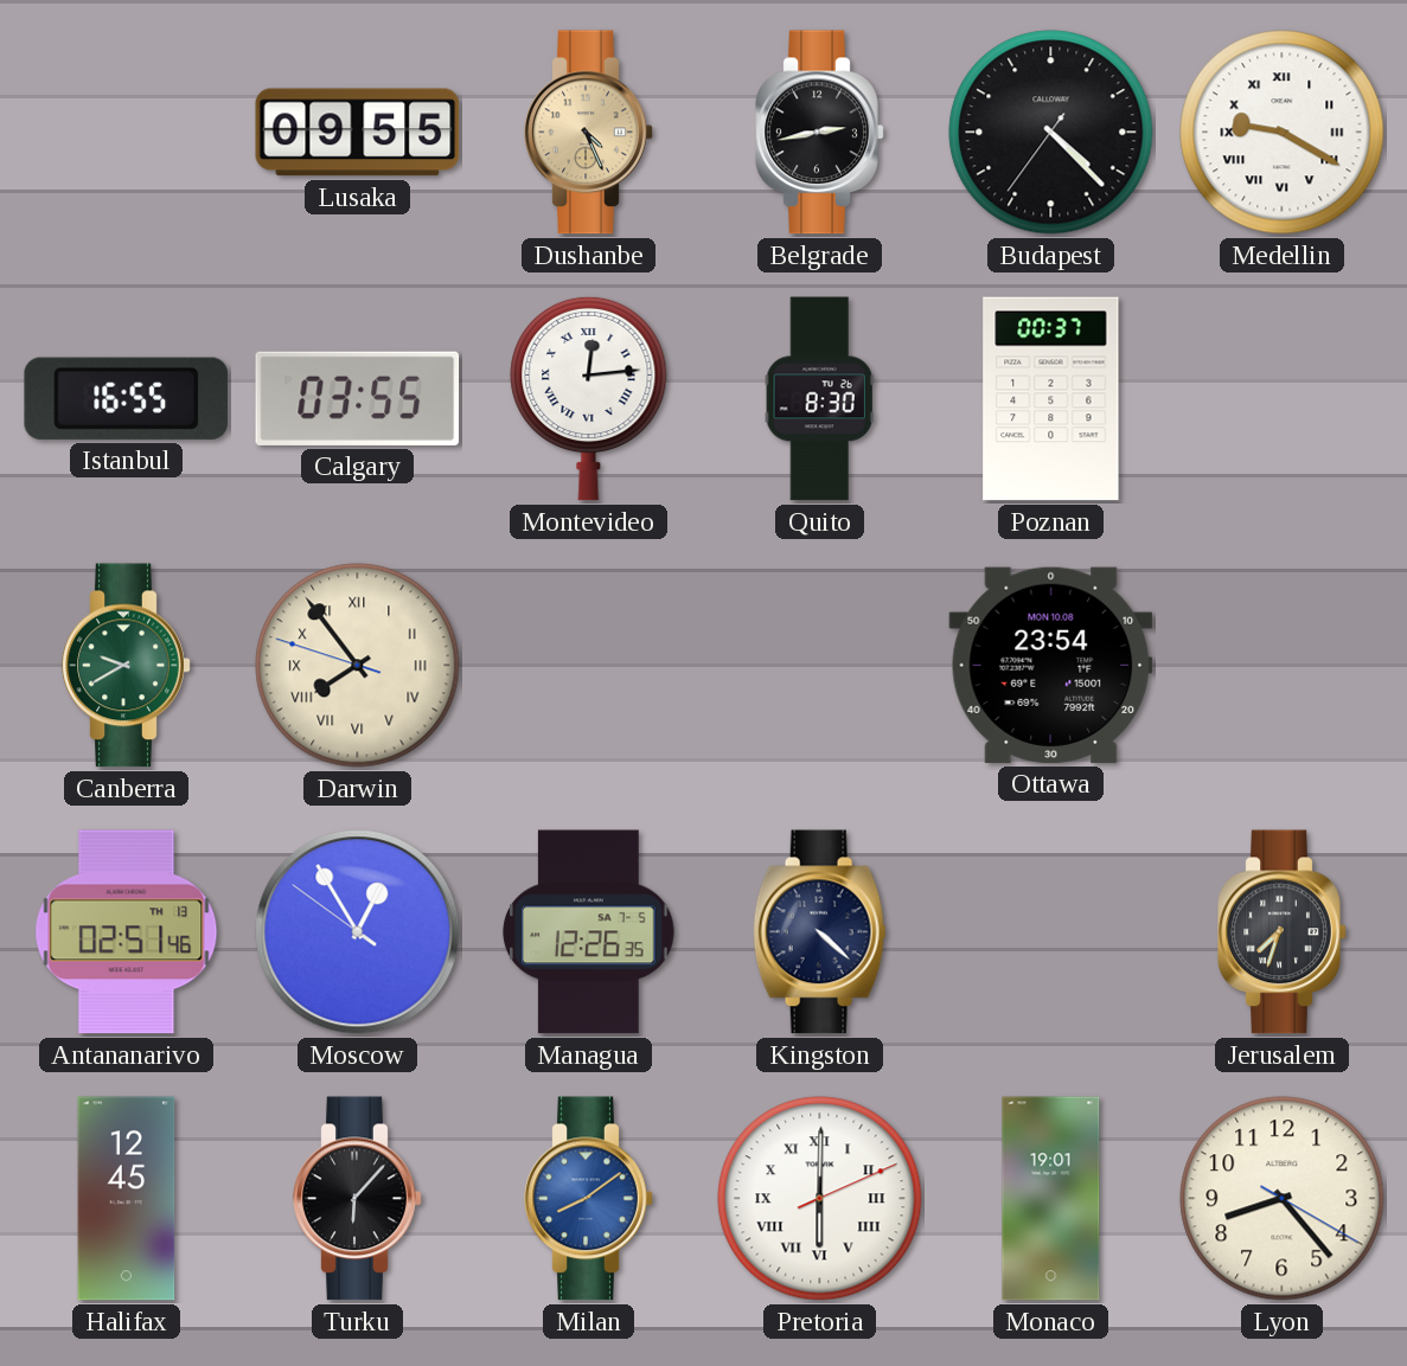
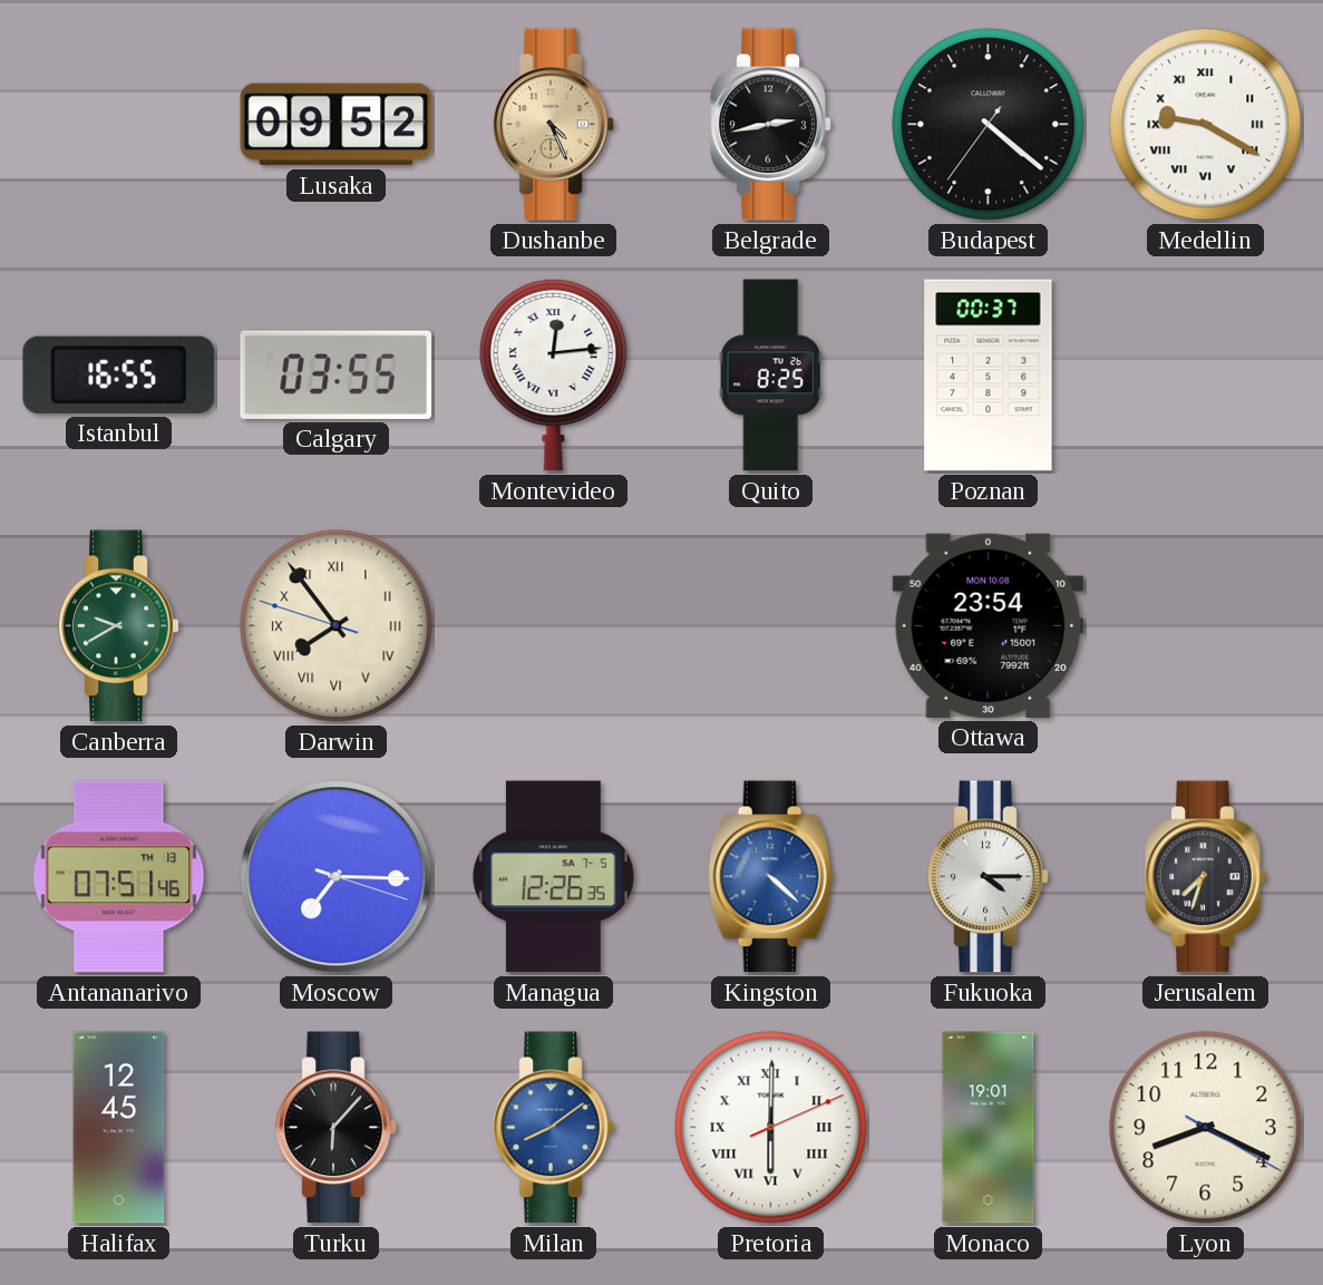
Lusaka: 09:55 -> 09:52
Budapest: 4:22 -> 4:21
Quito: 8:30 -> 8:25
Antananarivo: 02:51 -> 07:51
Moscow: 12:54 -> 7:15
Kingston dial: navy -> blue
Fukuoka: none -> 4:15
Lyon: 8:23 -> 8:19
